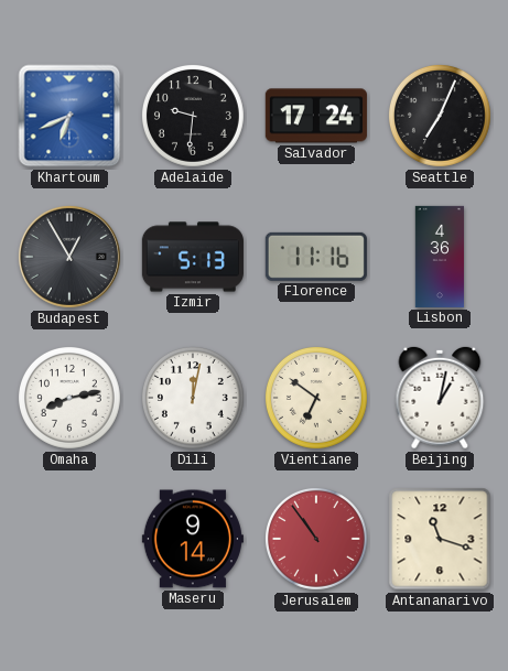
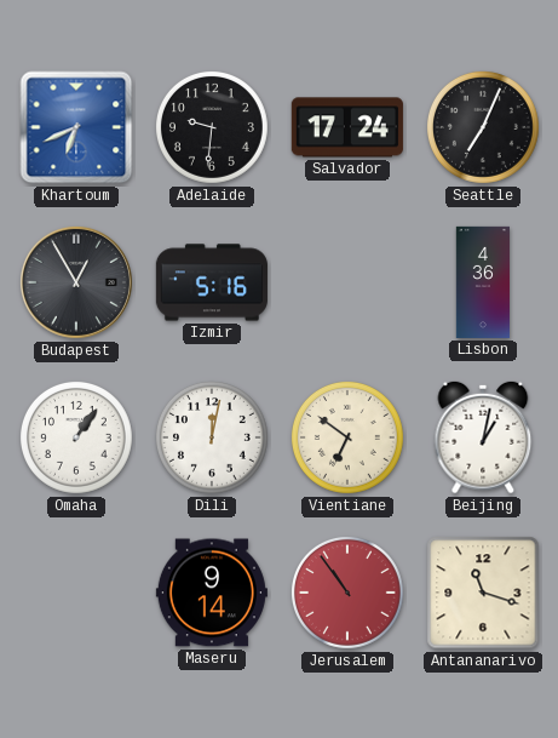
Izmir: 5:13 -> 5:16
Florence: 11:16 -> none
Omaha: 8:13 -> 1:06
